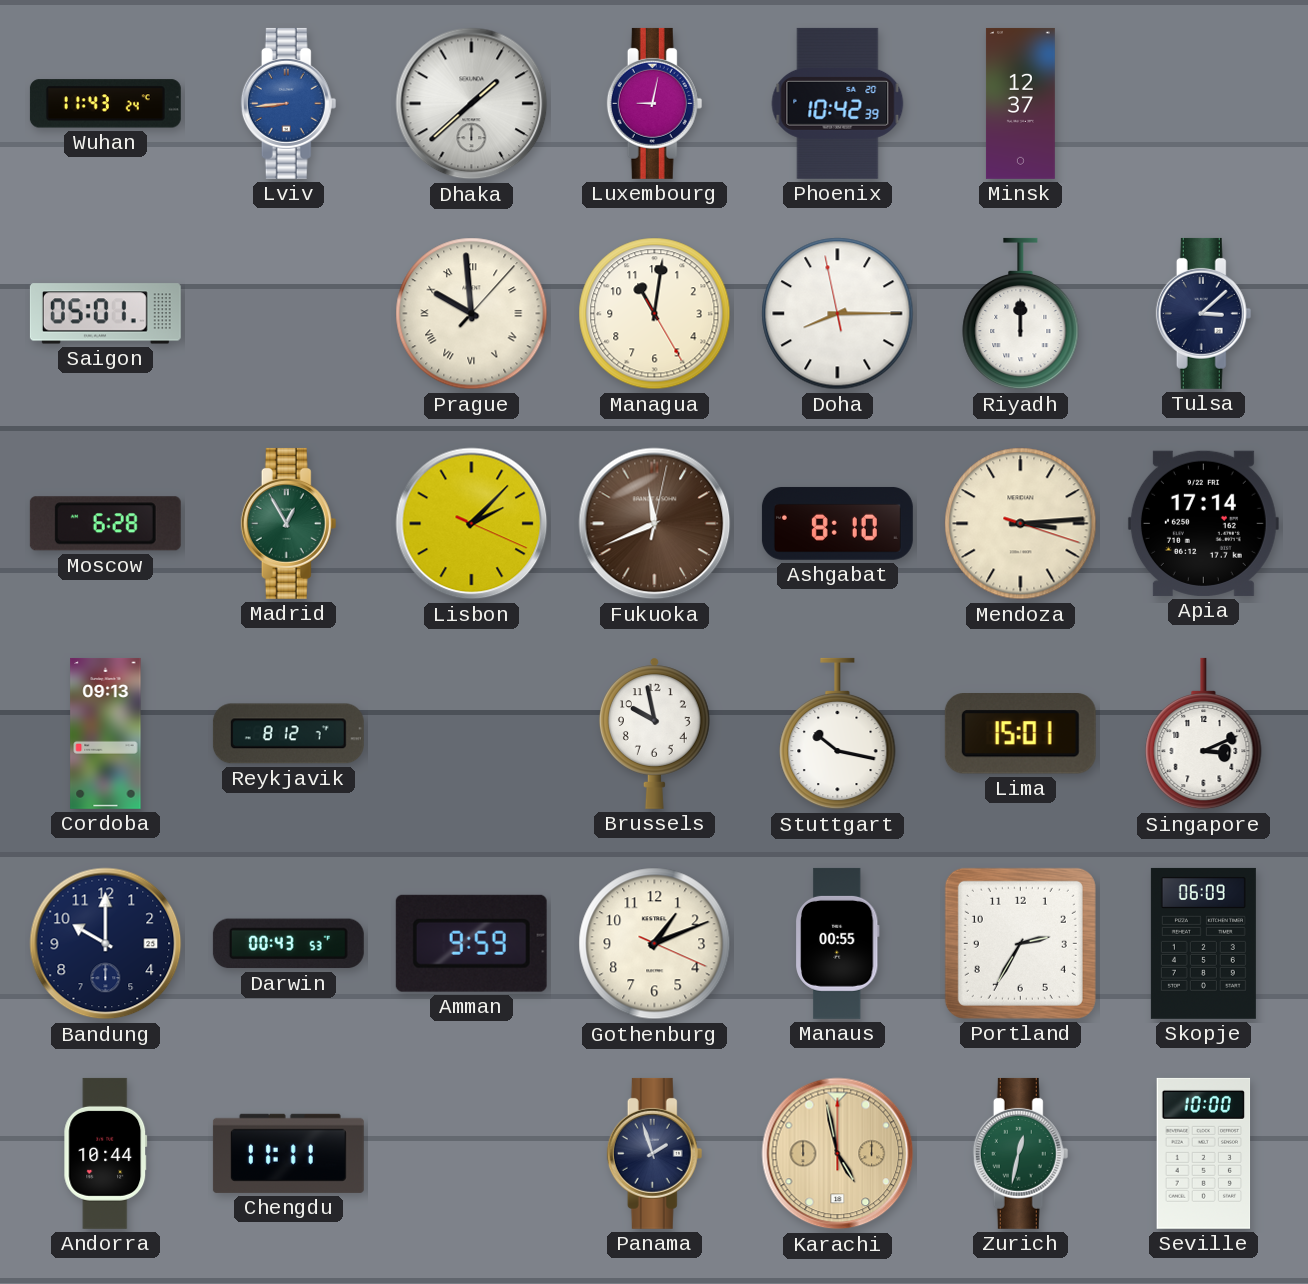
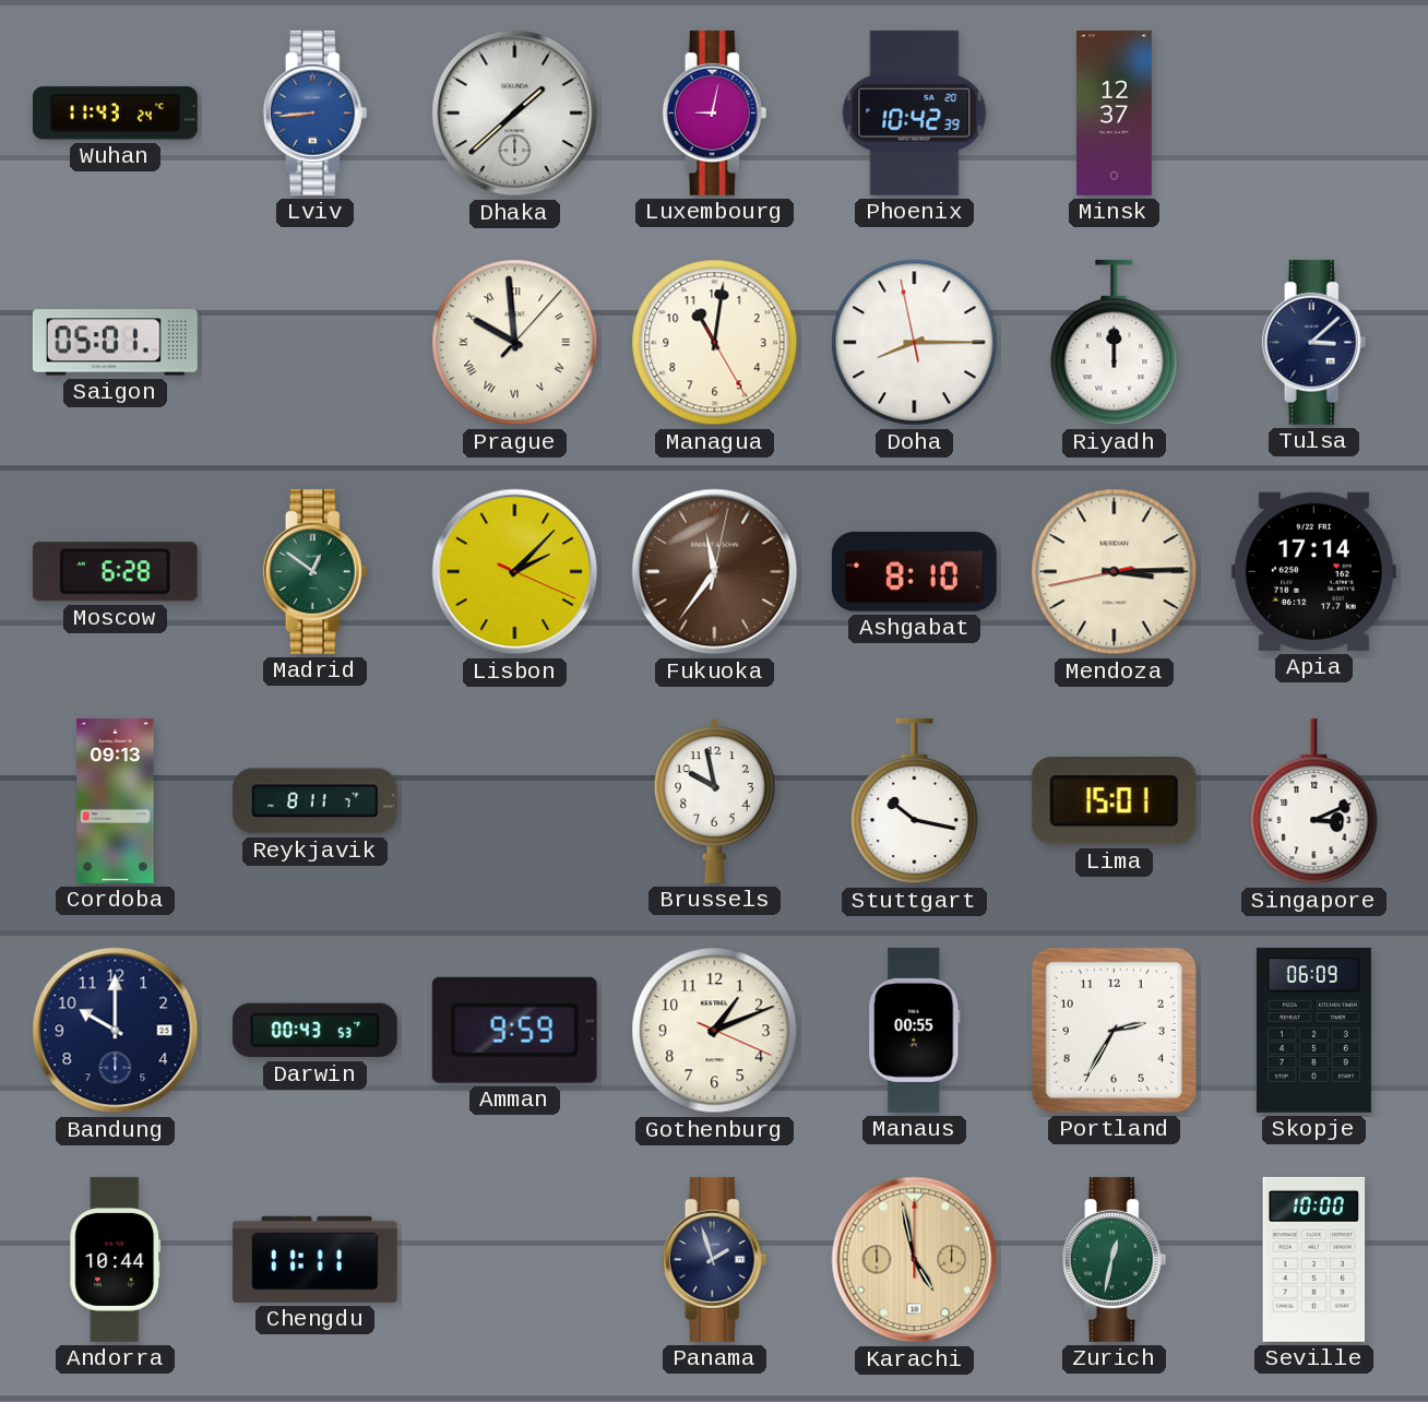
Madrid: 12:55 -> 12:51
Fukuoka: 11:41 -> 11:36
Mendoza: 3:14:18 -> 3:14:43
Reykjavik: 8:12 -> 8:11
